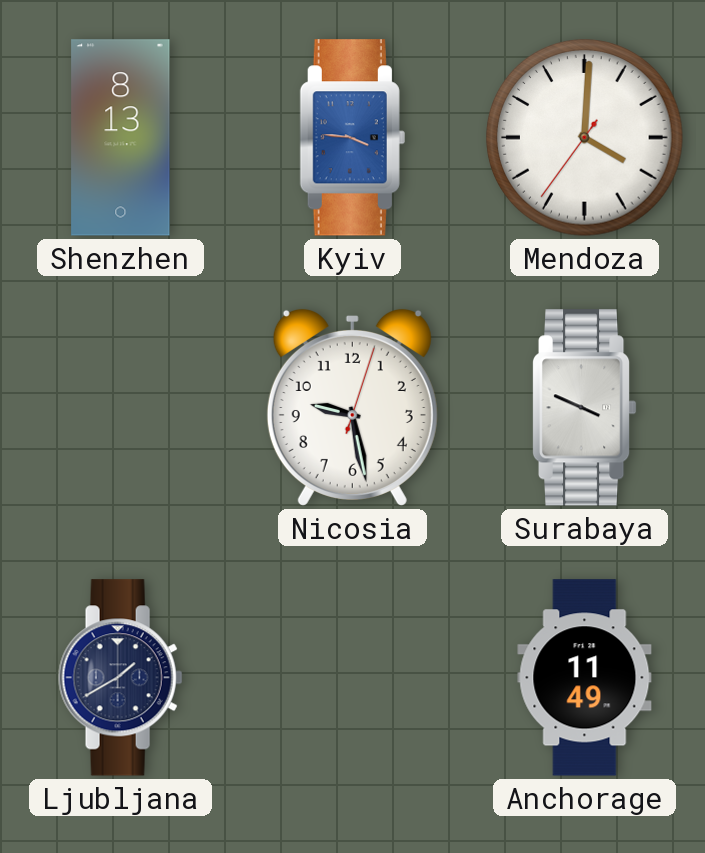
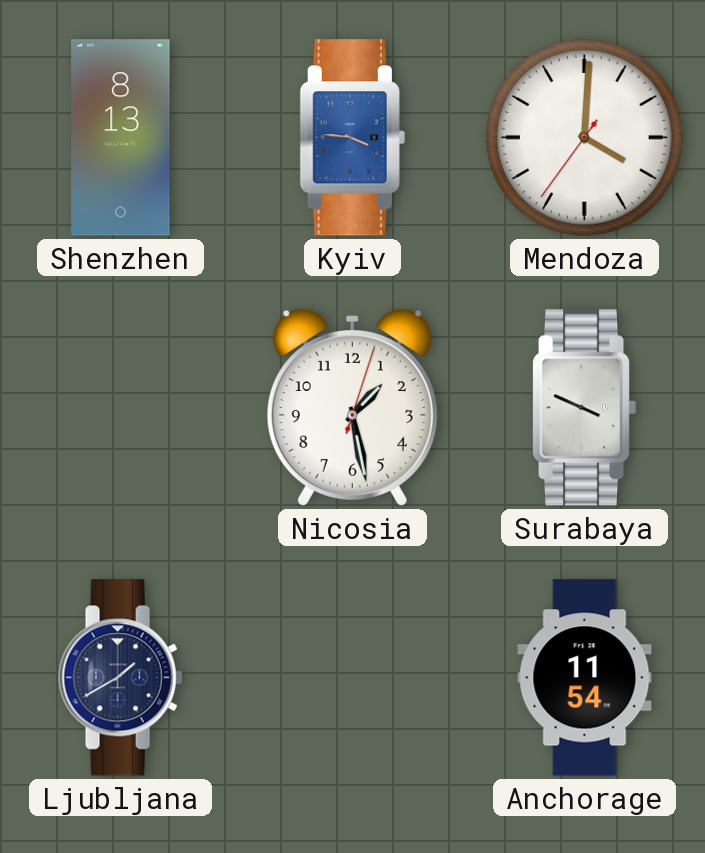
Nicosia: 9:28 -> 1:28
Anchorage: 11:49 -> 11:54
